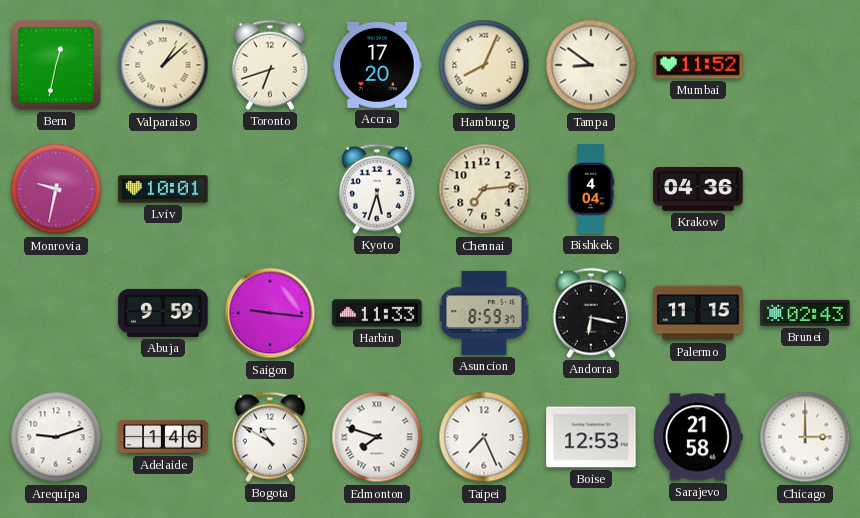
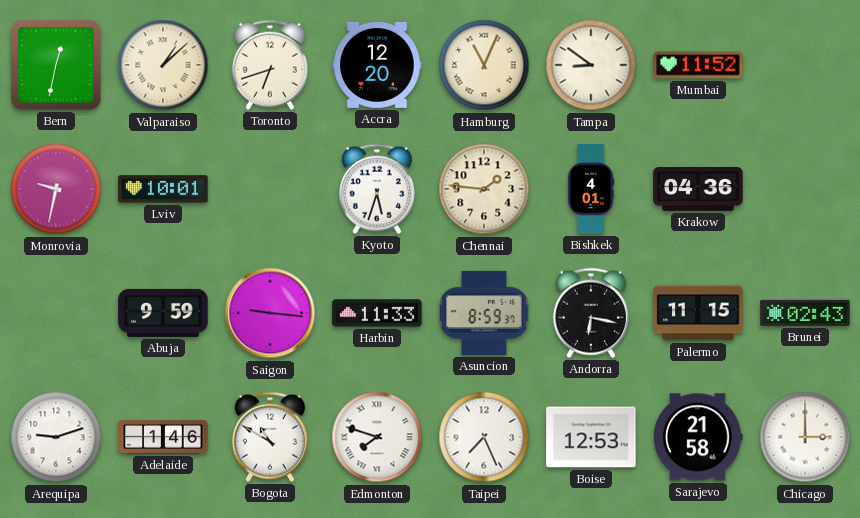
Accra: 17:20 -> 12:20
Hamburg: 8:04 -> 11:04
Chennai: 7:14 -> 1:46
Bishkek: 4:04 -> 4:01
